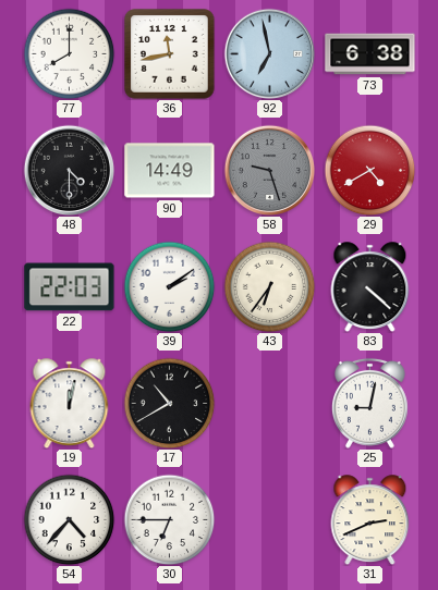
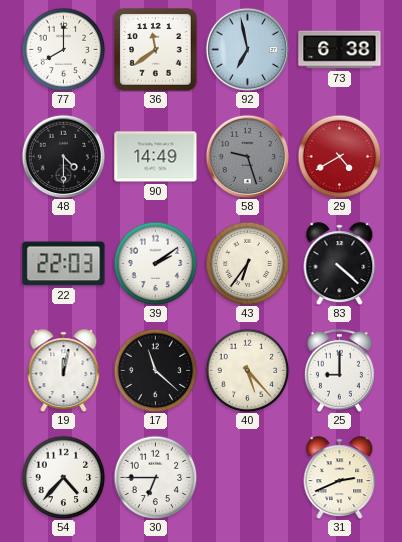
36: 11:43 -> 11:39
17: 10:40 -> 11:22
40: none -> 5:23
25: 9:02 -> 9:00
